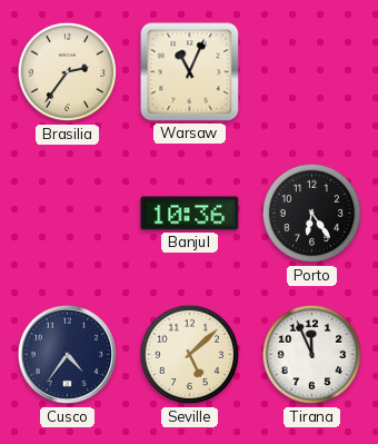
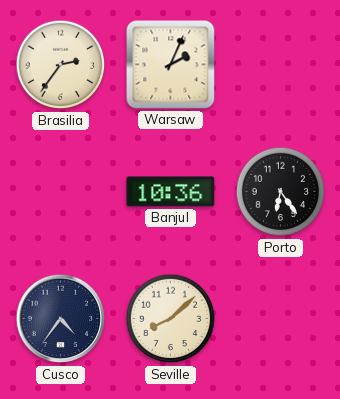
Warsaw: 11:04 -> 2:04
Seville: 5:08 -> 8:08
Tirana: 11:56 -> none
